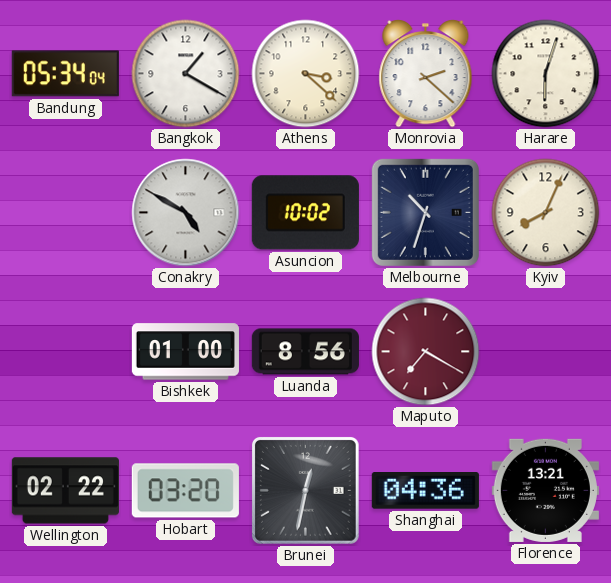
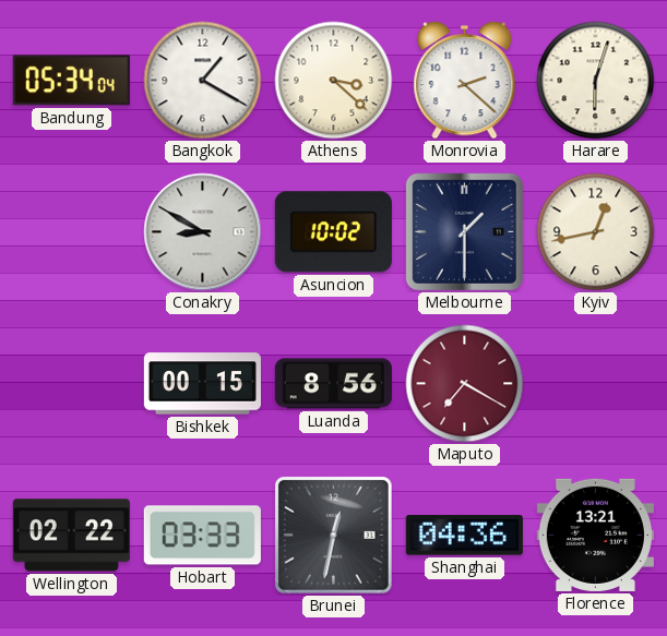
Conakry: 4:50 -> 8:50
Melbourne: 10:33 -> 1:30
Kyiv: 8:04 -> 12:43
Bishkek: 01:00 -> 00:15
Hobart: 03:20 -> 03:33
